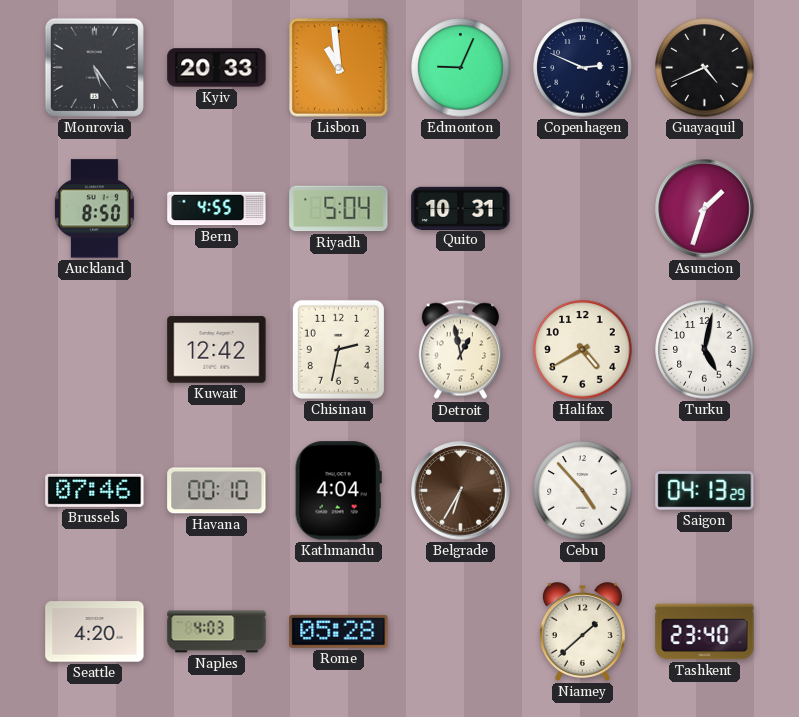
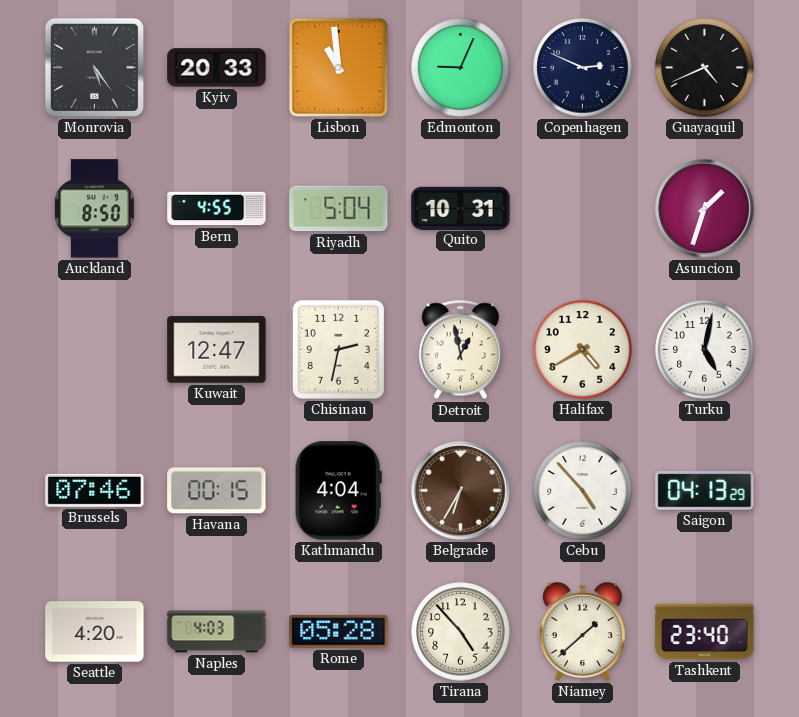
Kuwait: 12:42 -> 12:47
Havana: 00:10 -> 00:15
Tirana: none -> 4:53
